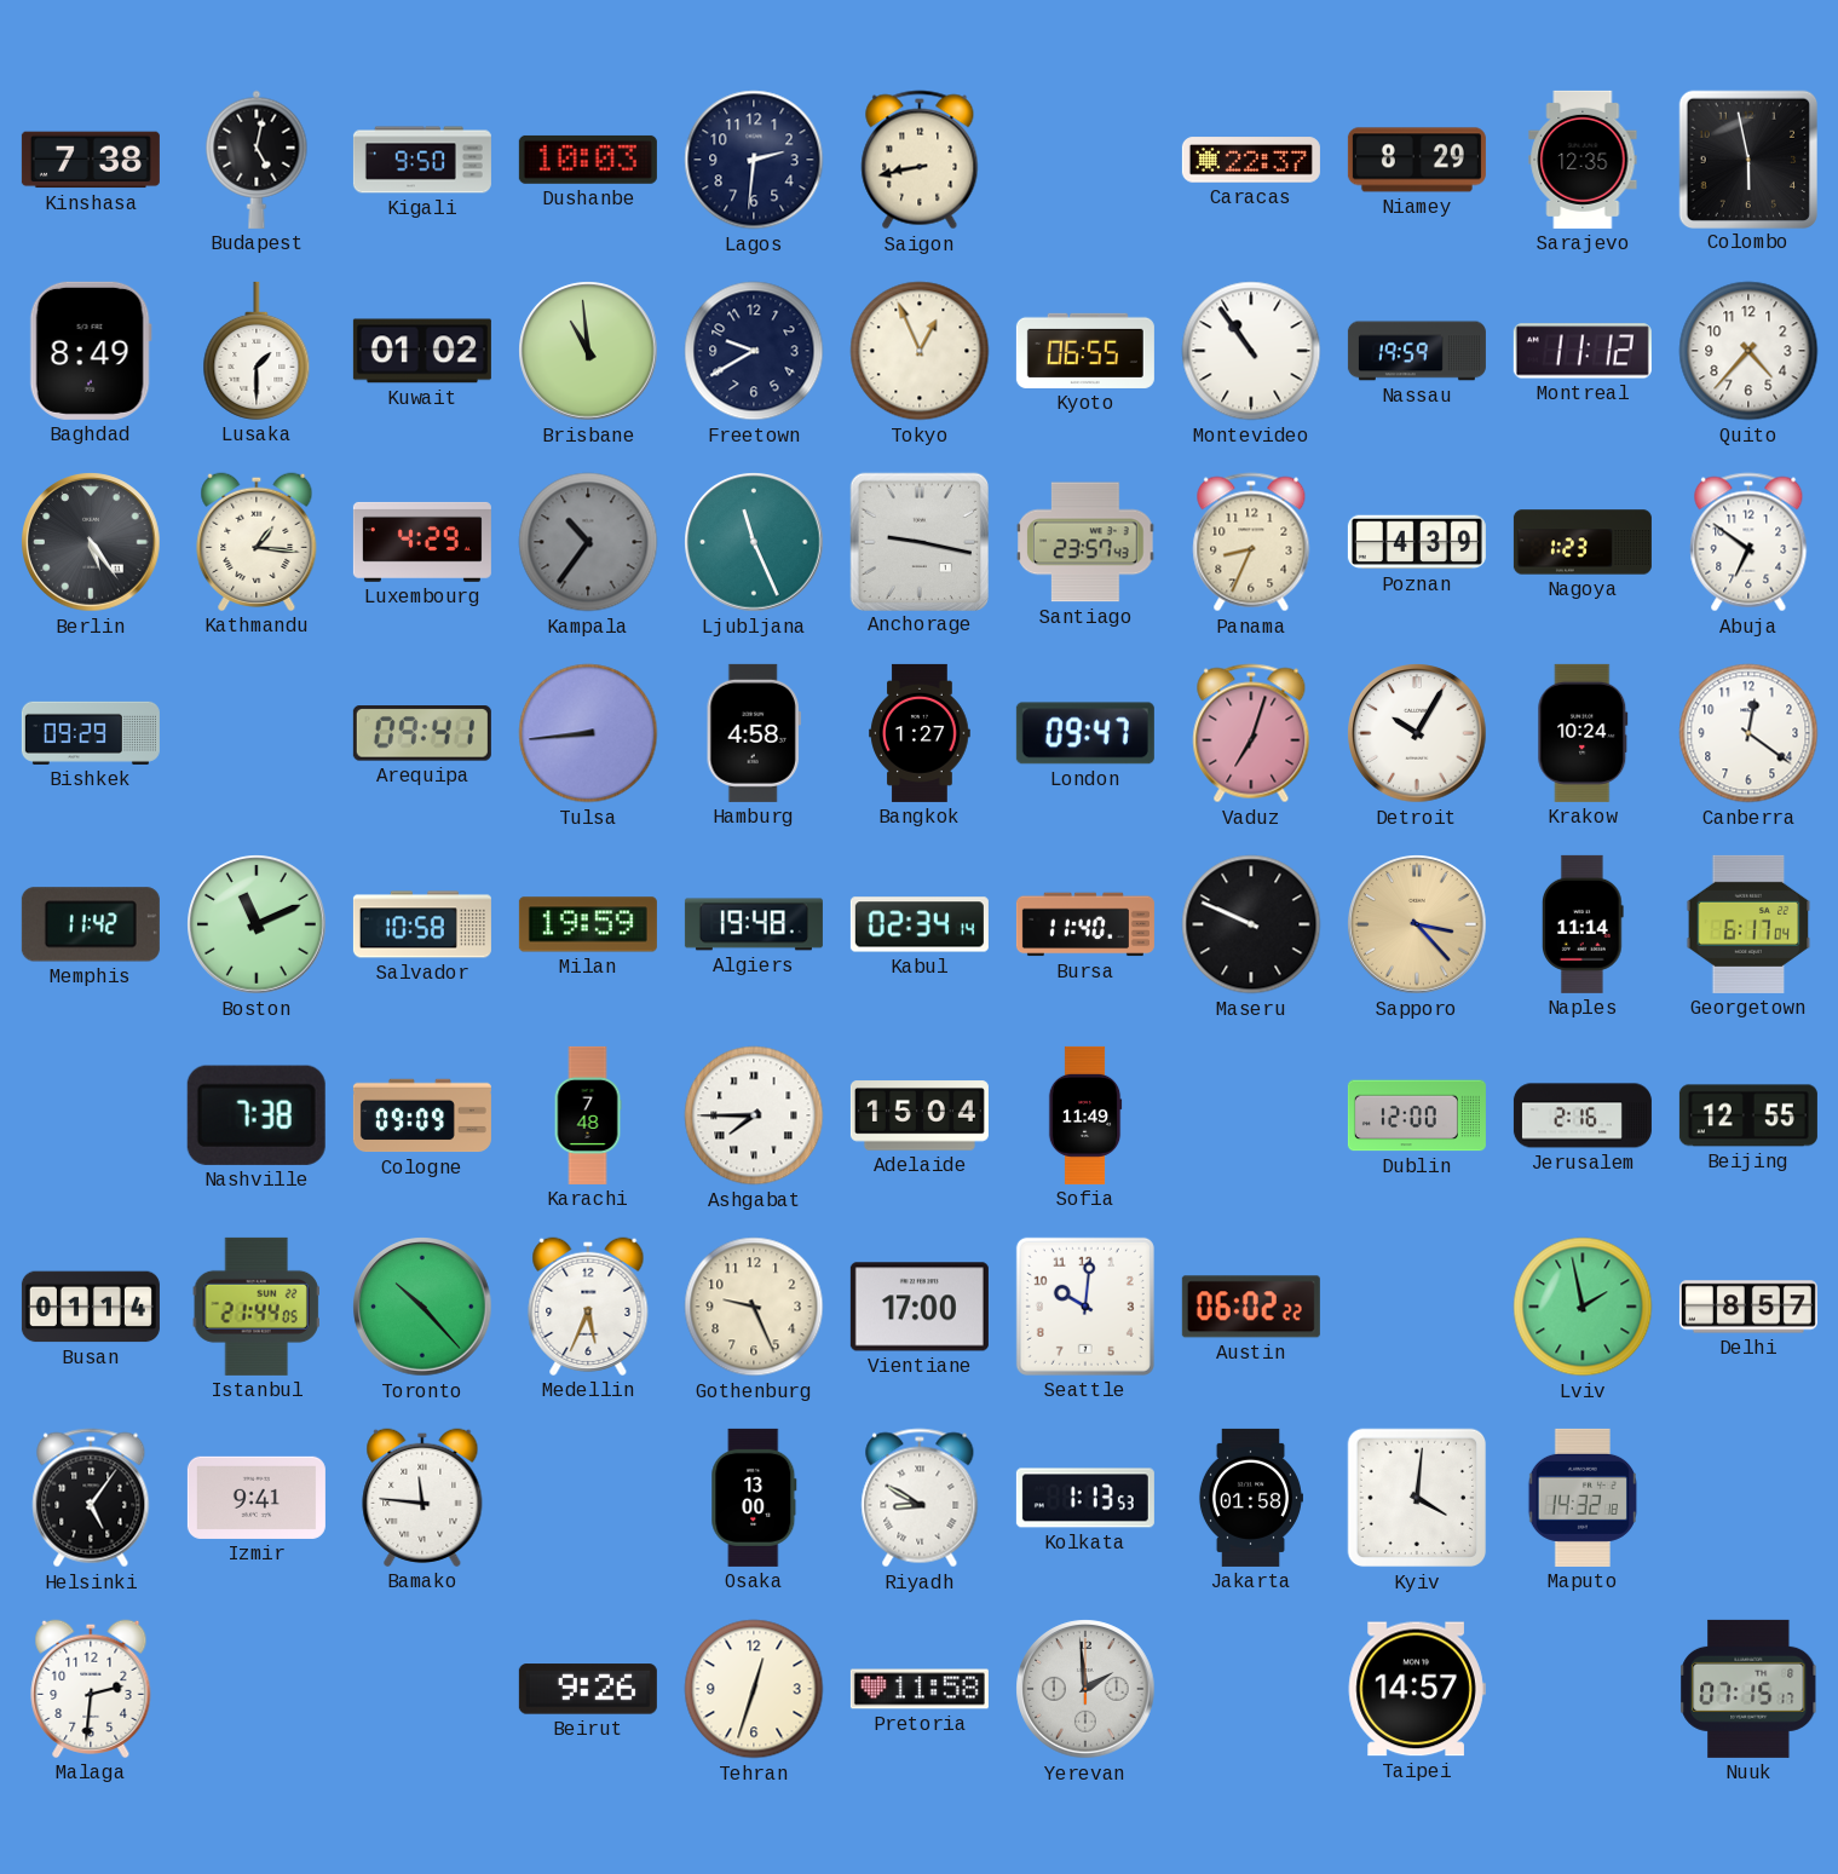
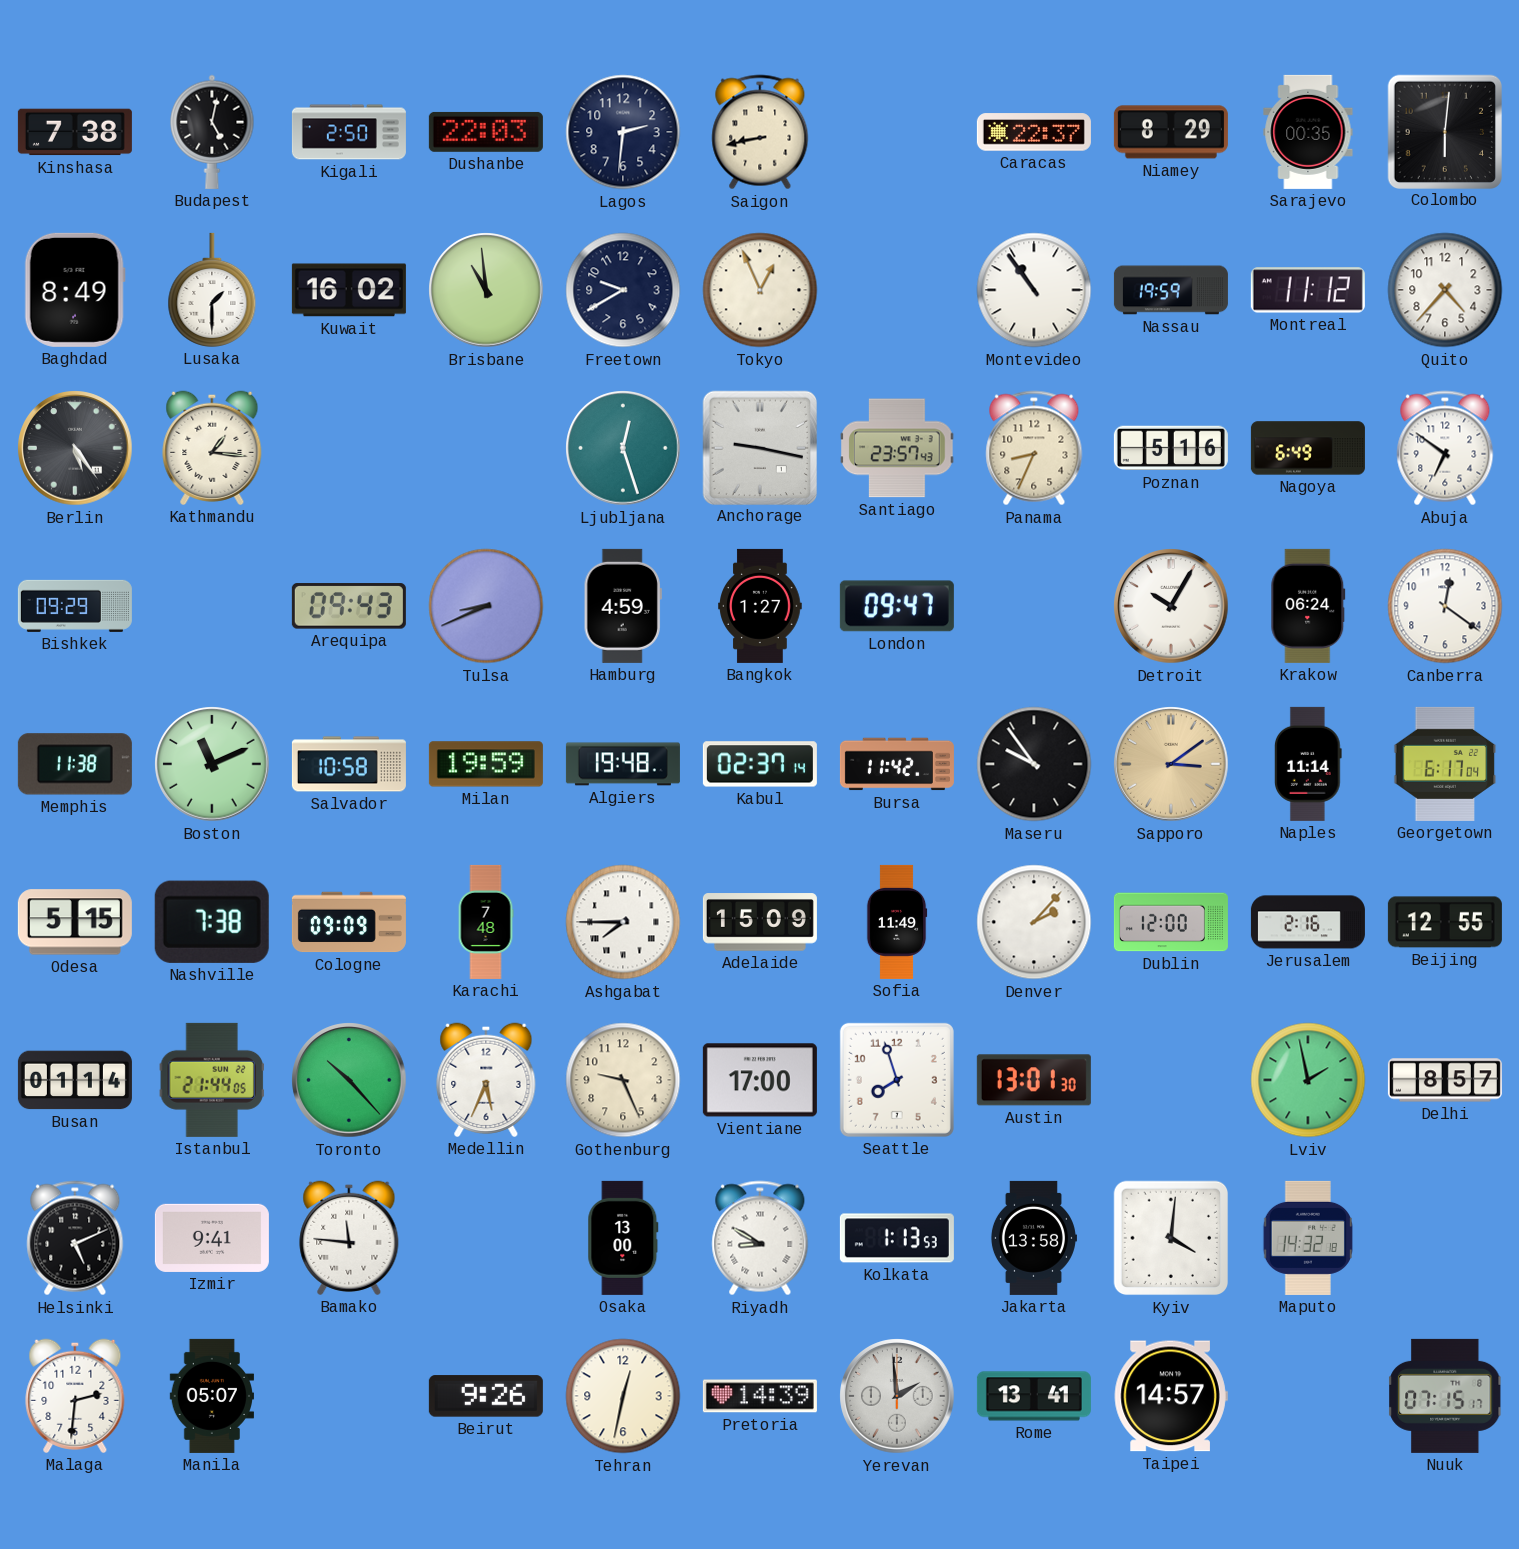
Kigali: 9:50 -> 2:50
Dushanbe: 10:03 -> 22:03
Sarajevo: 12:35 -> 00:35
Colombo: 5:58 -> 6:01
Kuwait: 01:02 -> 16:02
Kyoto: 06:55 -> none
Luxembourg: 4:29 -> none
Kampala: 10:36 -> none
Ljubljana: 11:26 -> 12:27
Poznan: 4:39 -> 5:16
Nagoya: 1:23 -> 6:49
Arequipa: 09:41 -> 09:43
Tulsa: 8:44 -> 8:41
Hamburg: 4:58 -> 4:59
Vaduz: 7:03 -> none
Krakow: 10:24 -> 06:24
Memphis: 11:42 -> 11:38
Kabul: 02:34 -> 02:37
Bursa: 11:40 -> 11:42
Maseru: 9:49 -> 9:54
Sapporo: 3:23 -> 3:09
Odesa: none -> 5:15
Adelaide: 15:04 -> 15:09
Denver: none -> 2:07
Seattle: 10:01 -> 7:57
Austin: 06:02 -> 13:01
Helsinki: 5:06 -> 5:11
Jakarta: 01:58 -> 13:58
Manila: none -> 05:07
Tehran: 12:33 -> 12:32
Pretoria: 11:58 -> 14:39
Rome: none -> 13:41
